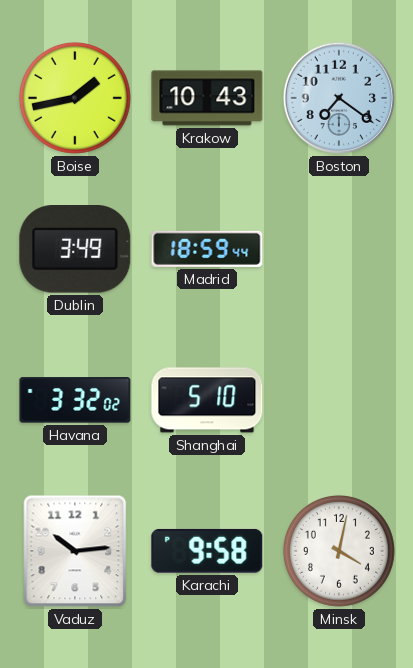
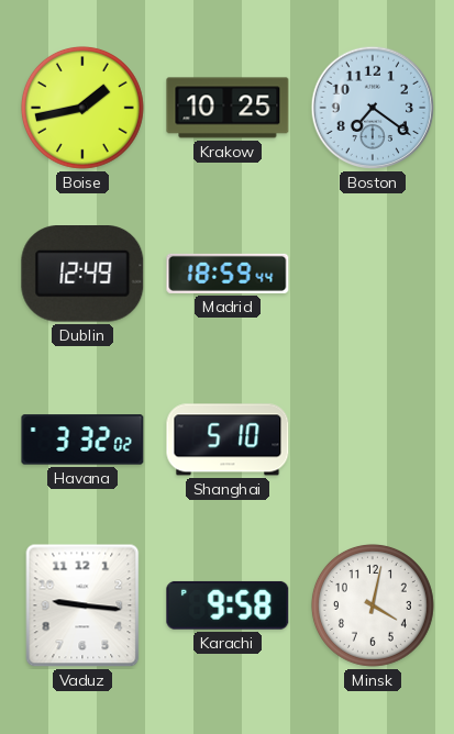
Krakow: 10:43 -> 10:25
Dublin: 3:49 -> 12:49
Vaduz: 10:14 -> 9:16
